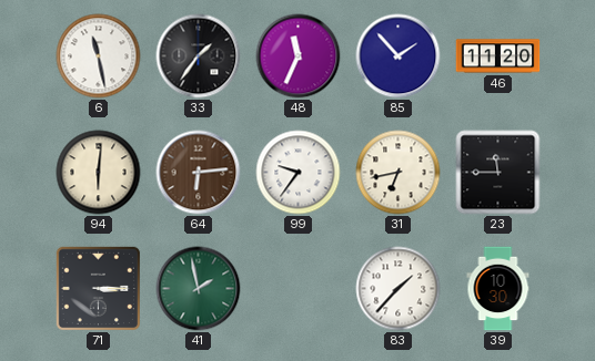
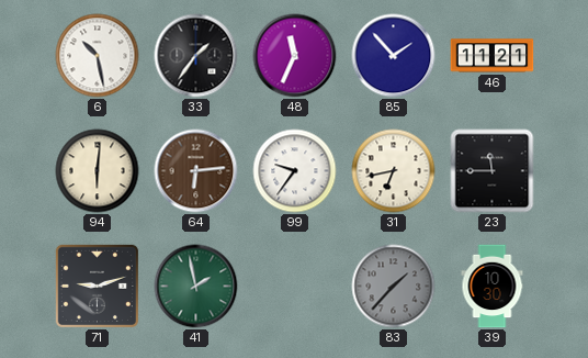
6: 11:28 -> 10:28
46: 11:20 -> 11:21
71: 3:15 -> 9:12
83 dial: white -> grey
